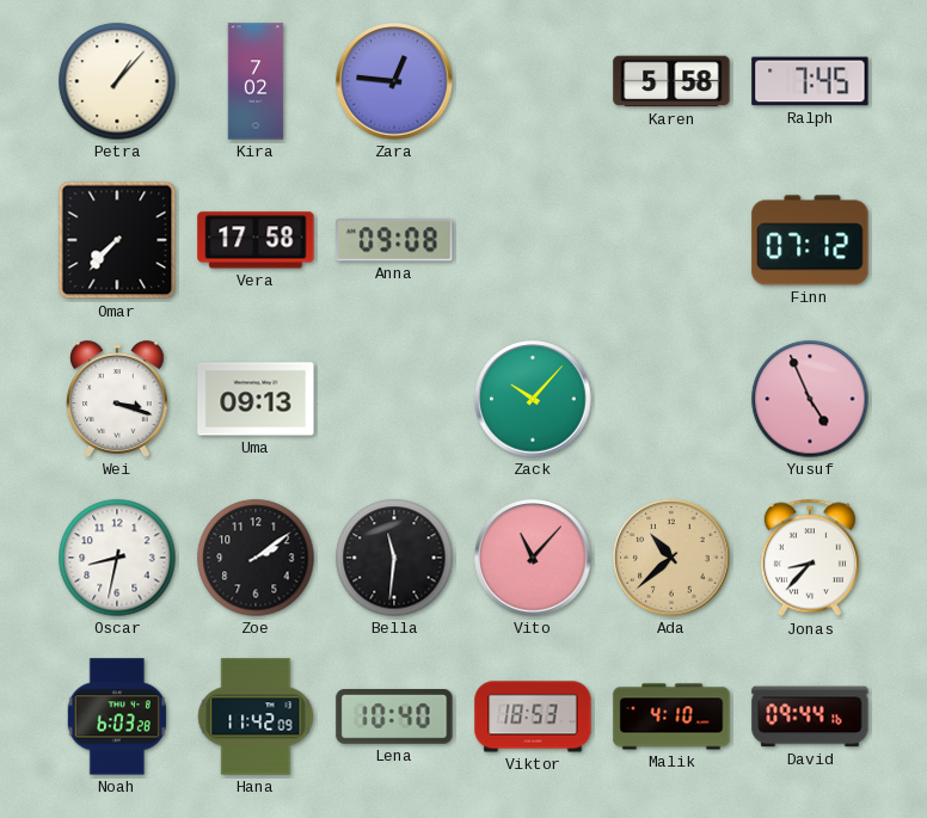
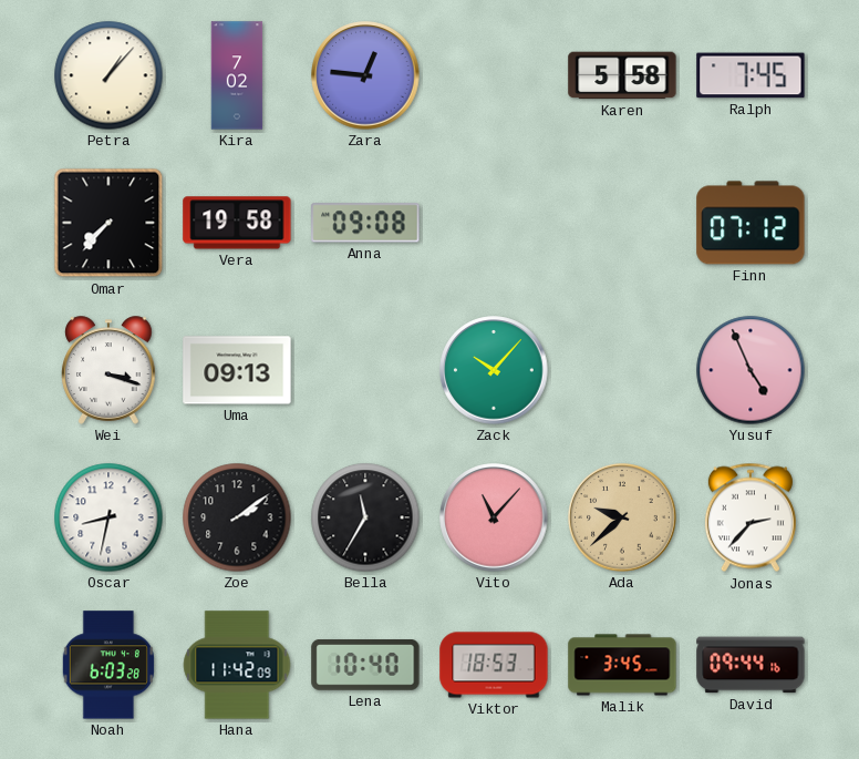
Vera: 17:58 -> 19:58
Bella: 11:31 -> 11:35
Ada: 10:38 -> 9:38
Jonas: 8:37 -> 2:37
Malik: 4:10 -> 3:45
